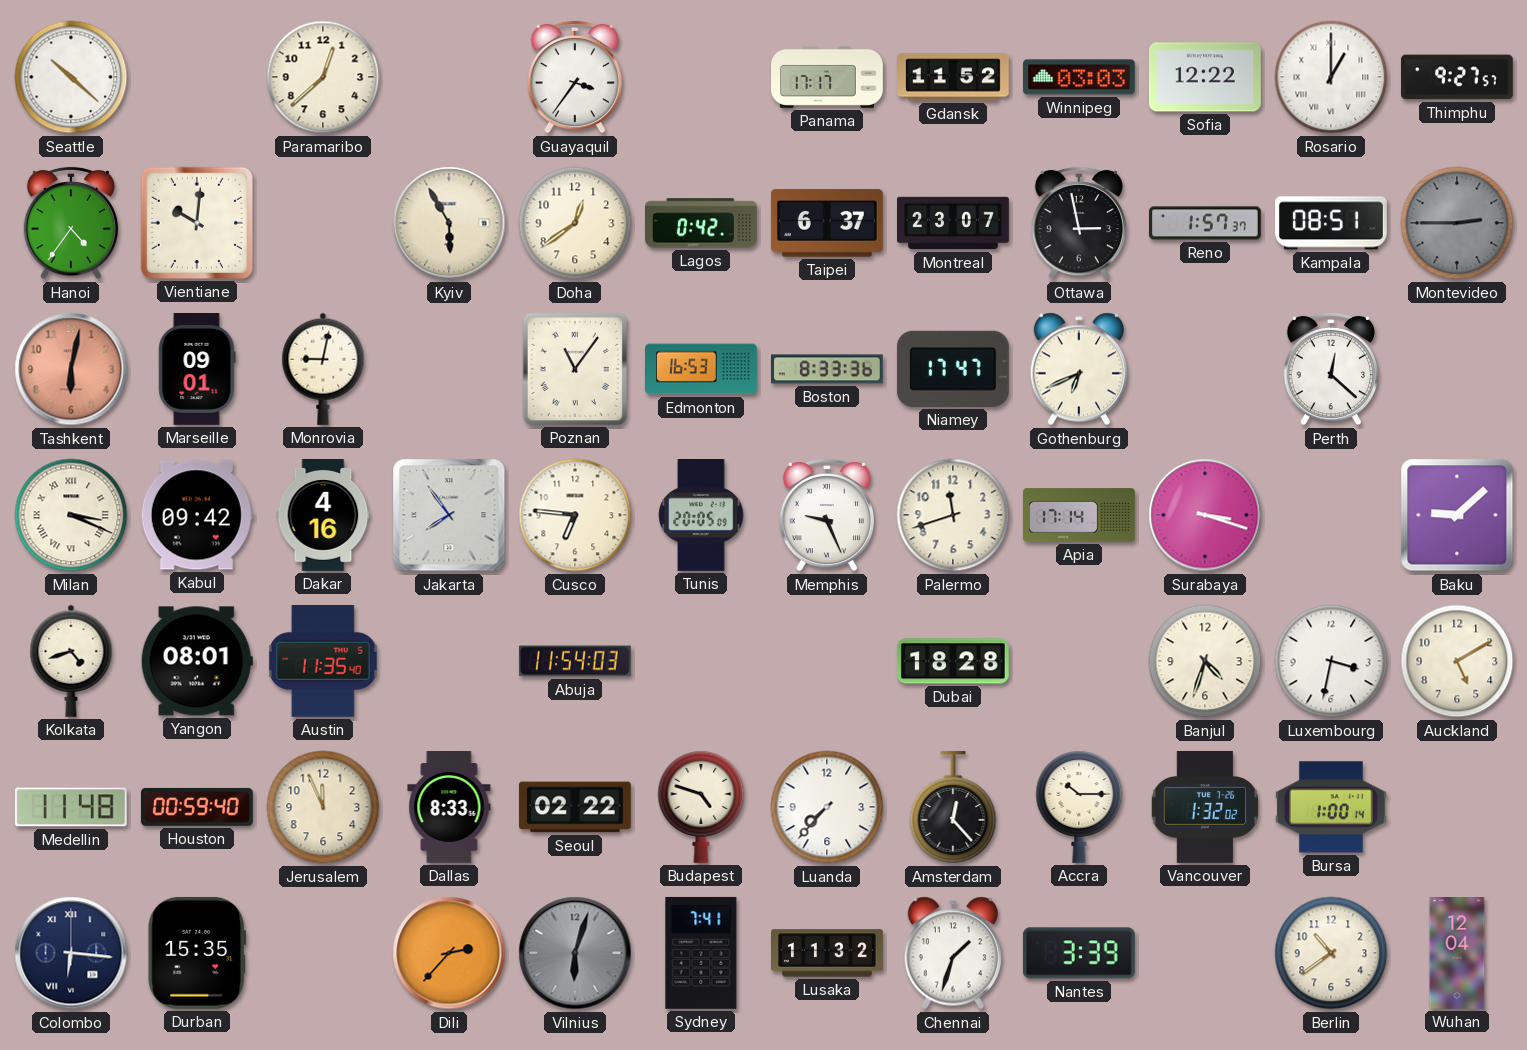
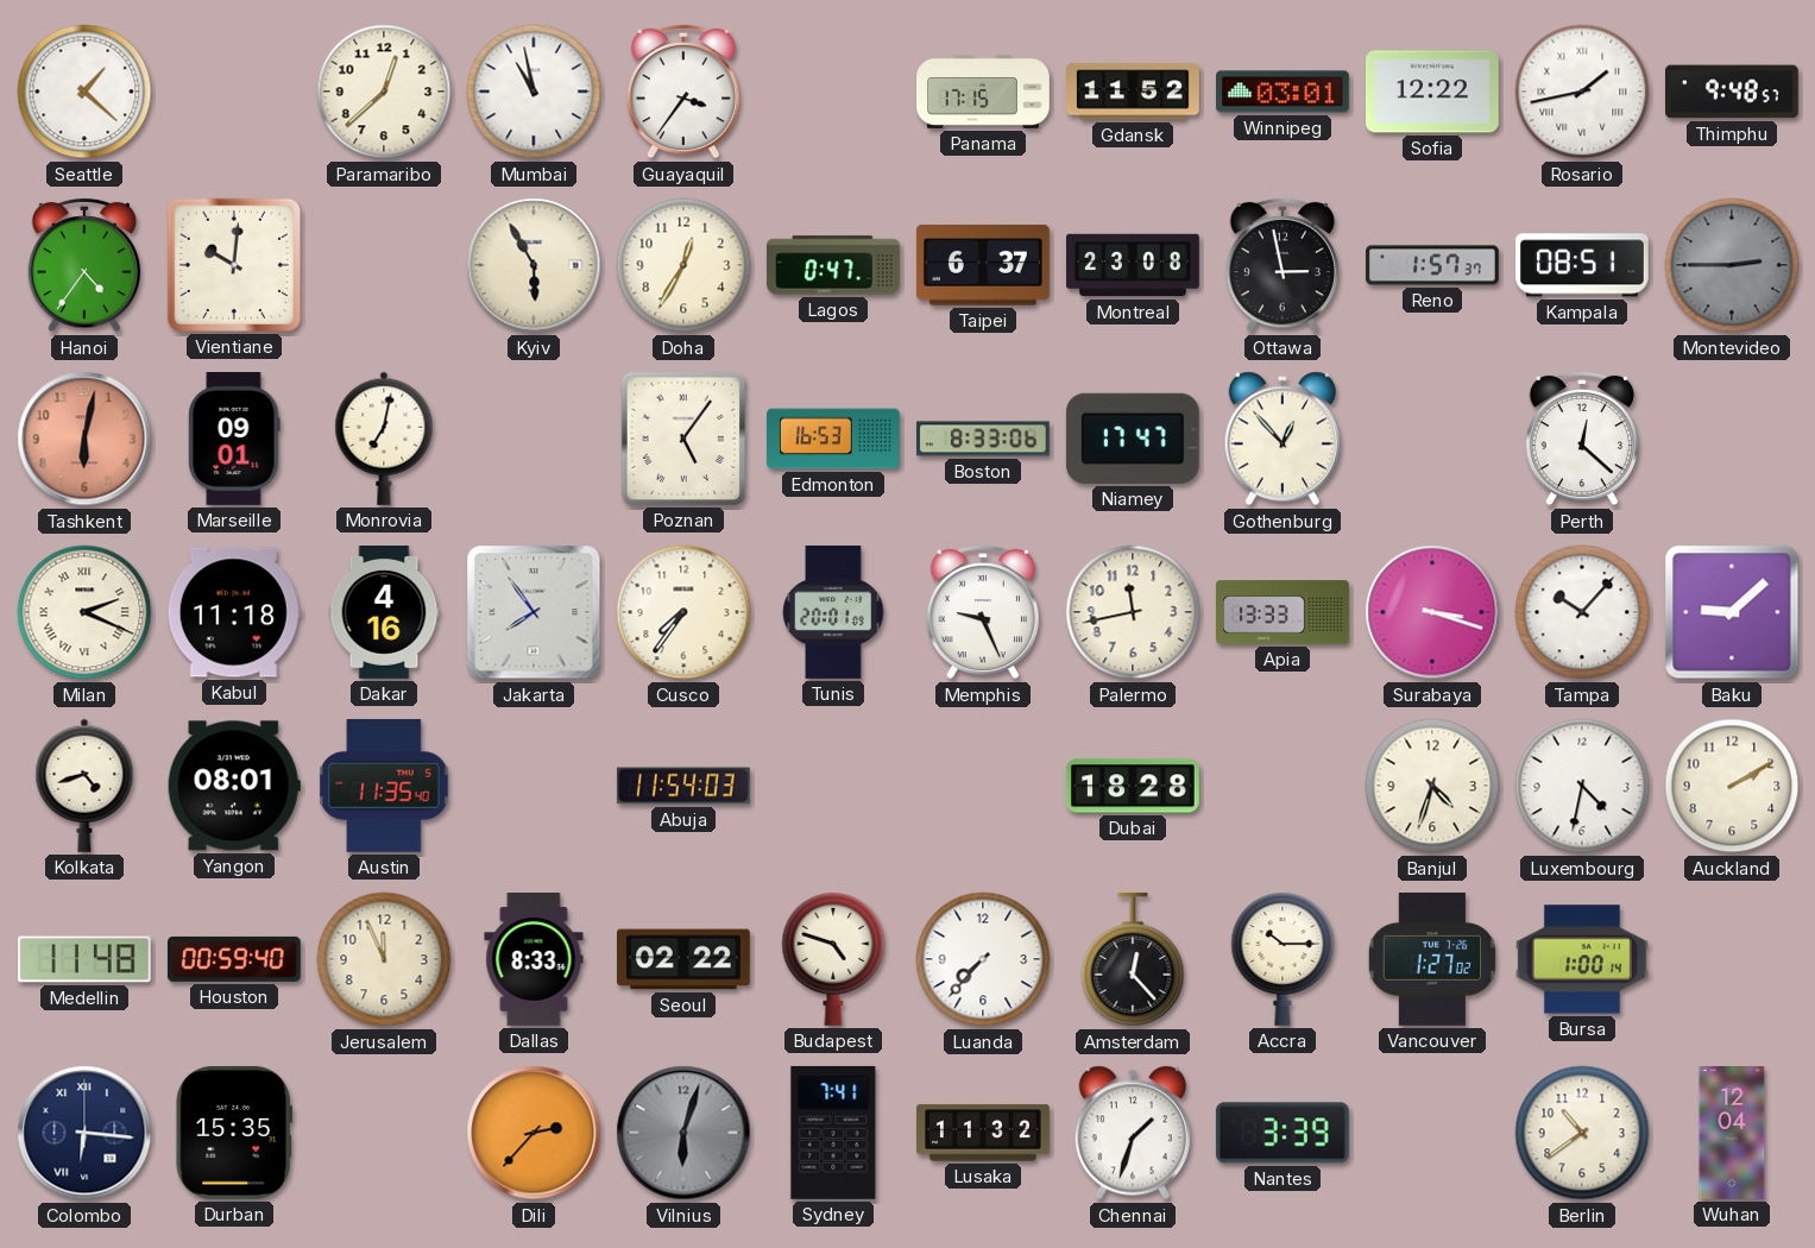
Seattle: 10:22 -> 1:22
Mumbai: none -> 10:58
Panama: 17:17 -> 17:15
Winnipeg: 03:03 -> 03:01
Rosario: 1:00 -> 1:43
Thimphu: 9:27 -> 9:48
Doha: 12:39 -> 12:35
Lagos: 0:42 -> 0:47
Montreal: 23:07 -> 23:08
Monrovia: 9:02 -> 7:02
Poznan: 11:06 -> 5:06
Boston: 8:33:36 -> 8:33:06
Gothenburg: 6:41 -> 12:53
Milan: 3:19 -> 2:19
Kabul: 09:42 -> 11:18
Cusco: 6:46 -> 7:36
Tunis: 20:05 -> 20:01
Palermo: 11:42 -> 11:43
Apia: 17:14 -> 13:33
Tampa: none -> 10:07
Luxembourg: 3:32 -> 4:32
Auckland: 5:10 -> 2:10
Vancouver: 1:32 -> 1:27
